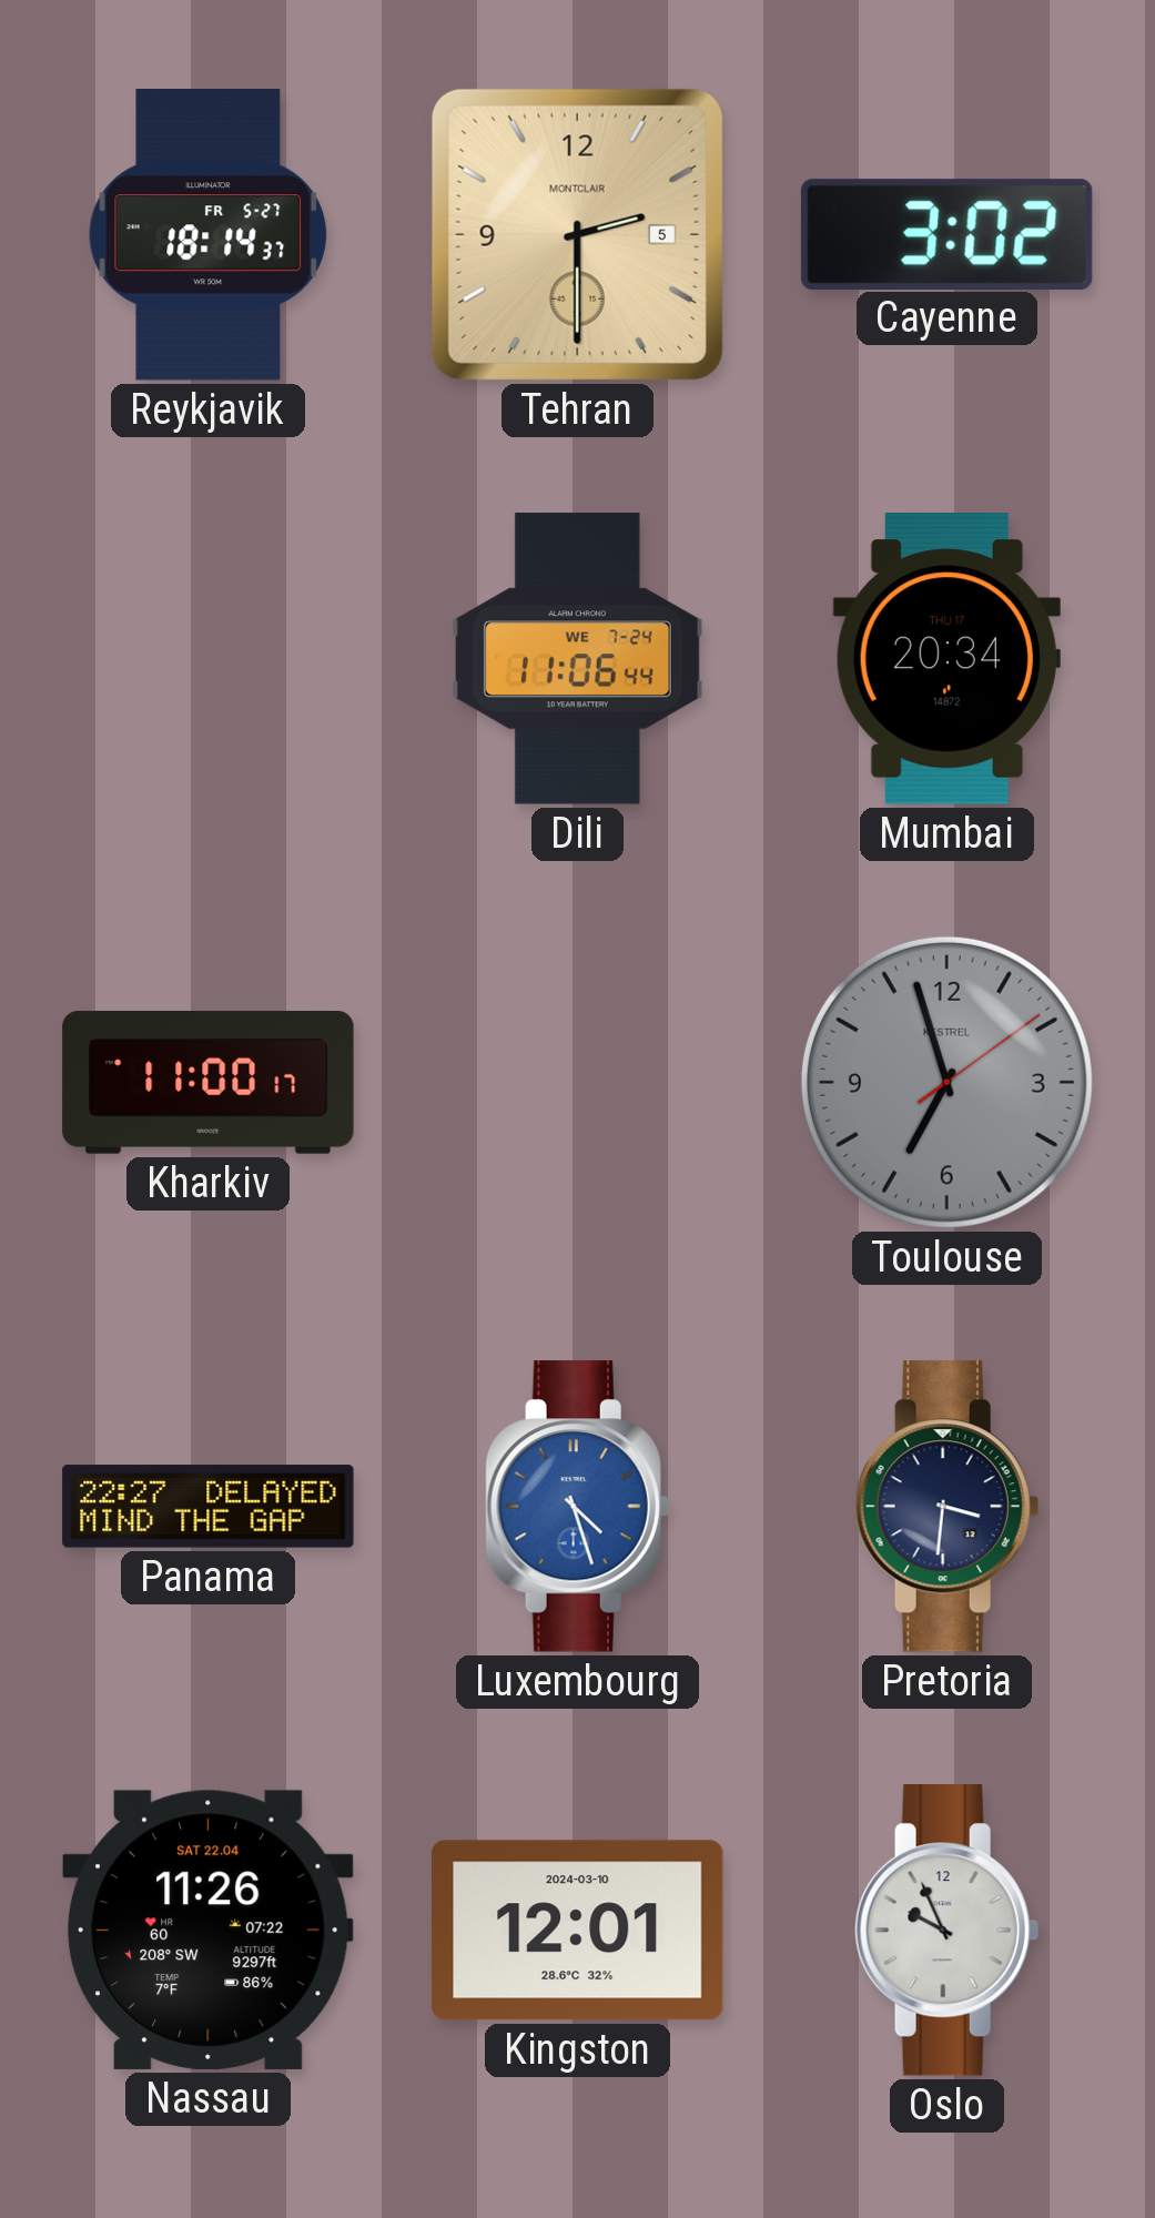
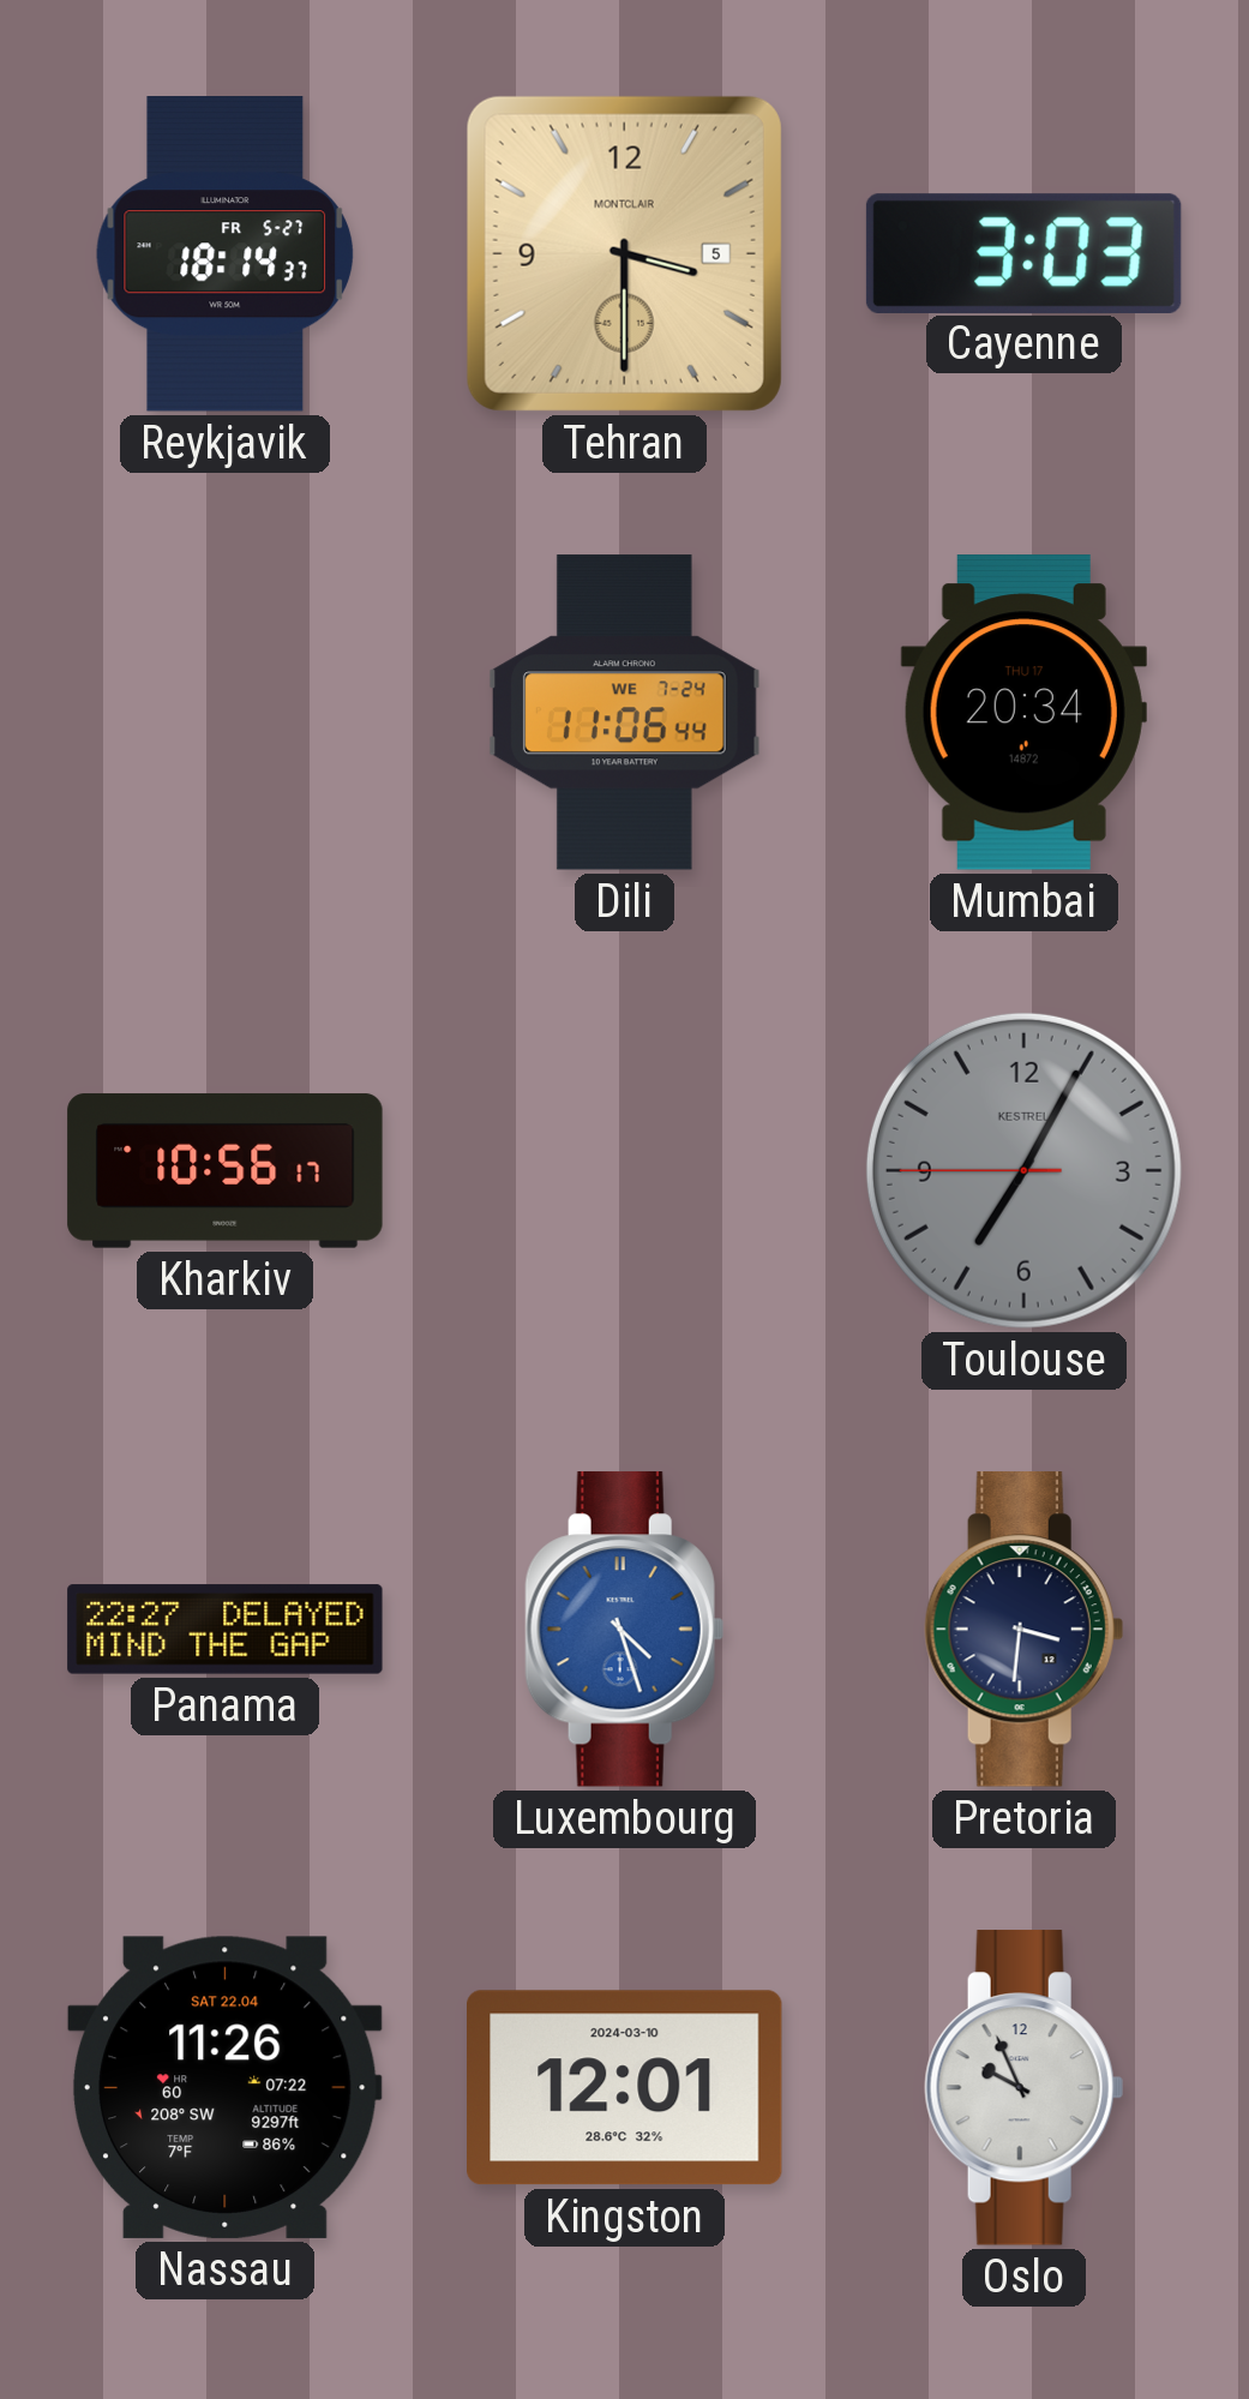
Tehran: 2:30 -> 3:30
Cayenne: 3:02 -> 3:03
Kharkiv: 11:00 -> 10:56
Toulouse: 6:57 -> 7:04
